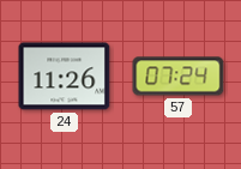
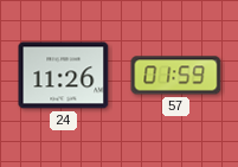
57: 07:24 -> 01:59
